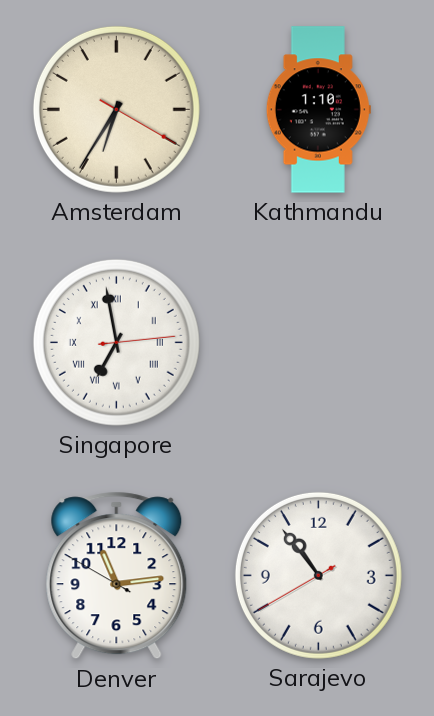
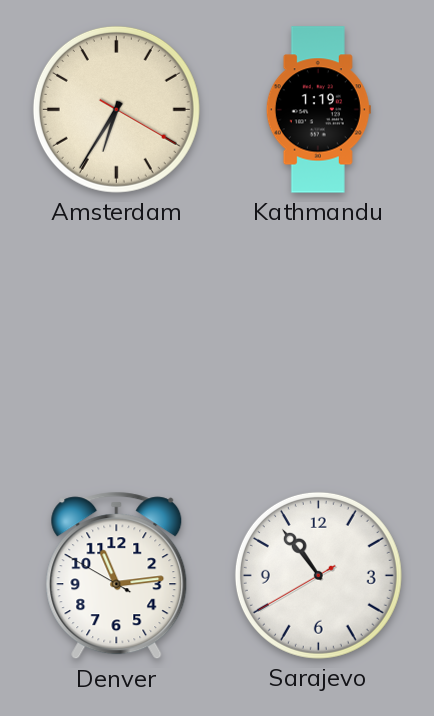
Kathmandu: 1:10 -> 1:19
Singapore: 6:58 -> none
